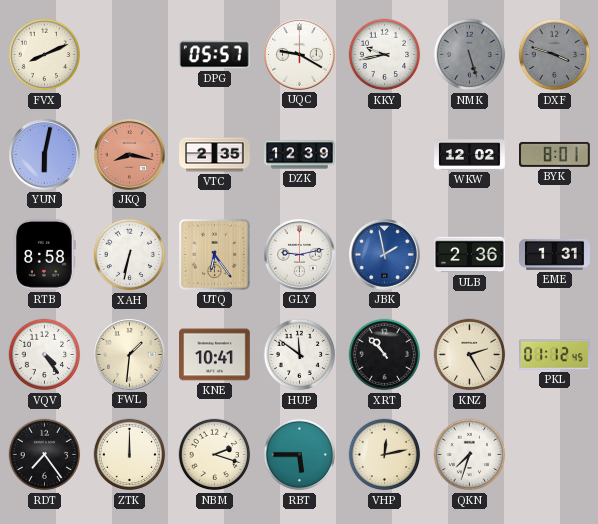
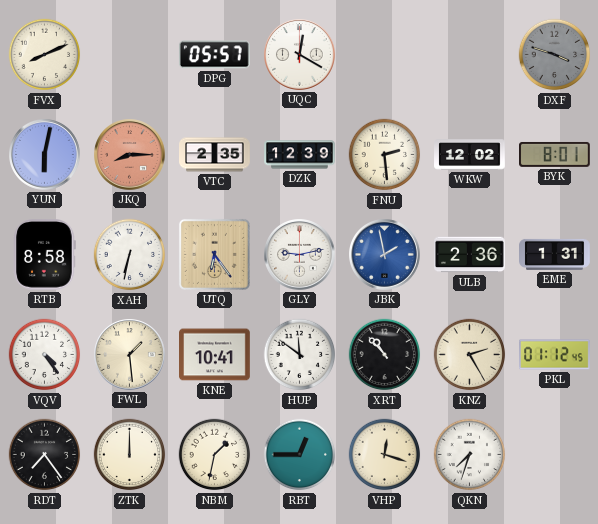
UQC: 9:20 -> 12:20
KKY: 9:43 -> none
NMK: 5:27 -> none
JKQ: 8:17 -> 8:15
FNU: none -> 2:29
FWL: 1:31 -> 1:29
NBM: 2:18 -> 1:32
RBT: 5:45 -> 12:45
VHP: 12:13 -> 12:18
